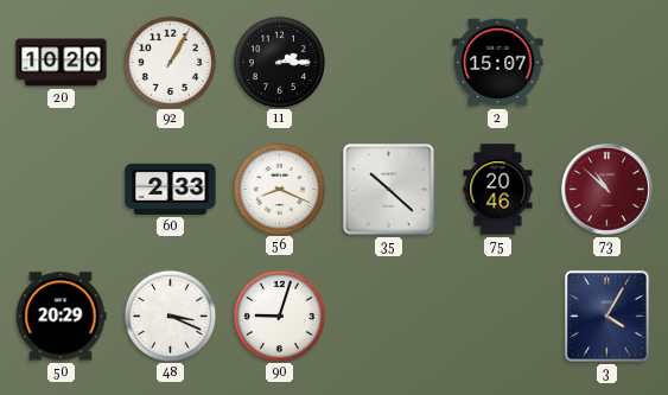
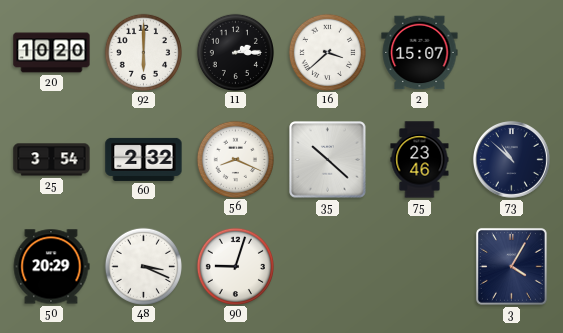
92: 1:05 -> 6:00
16: none -> 3:38
25: none -> 3:54
60: 2:33 -> 2:32
75: 20:46 -> 23:46
73 dial: burgundy -> navy
